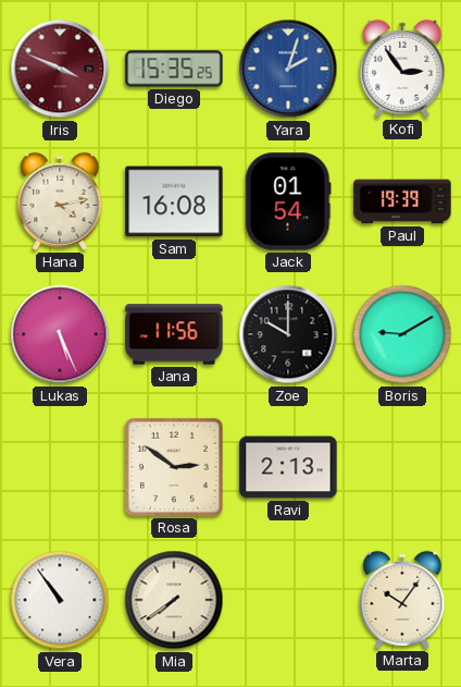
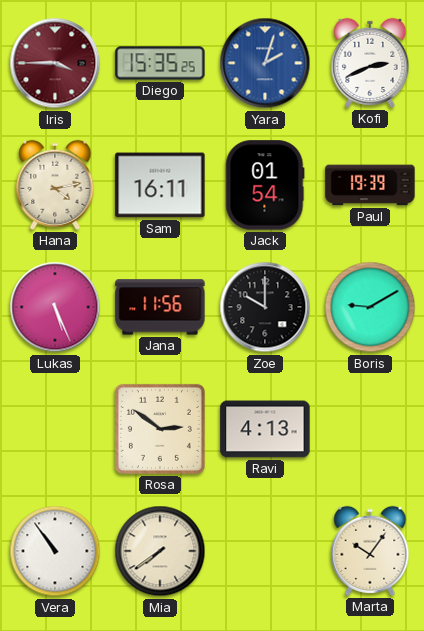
Iris: 3:49 -> 3:45
Kofi: 2:54 -> 2:41
Sam: 16:08 -> 16:11
Ravi: 2:13 -> 4:13
